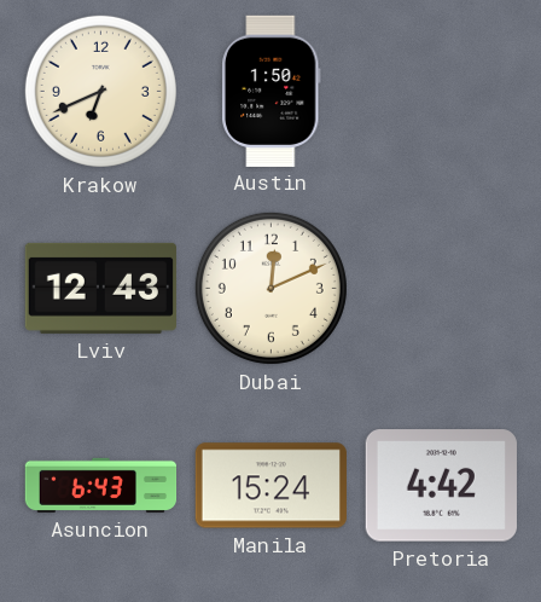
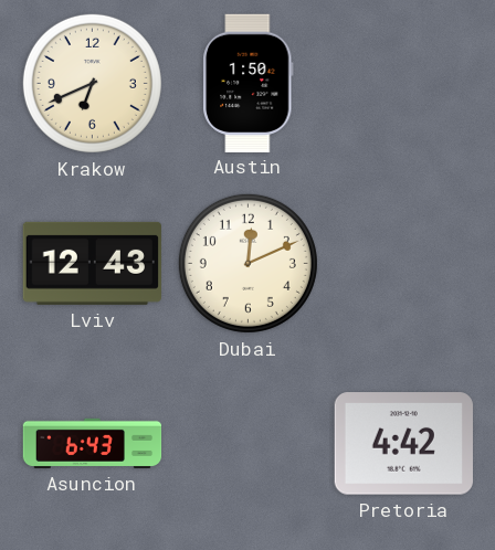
Manila: 15:24 -> none
